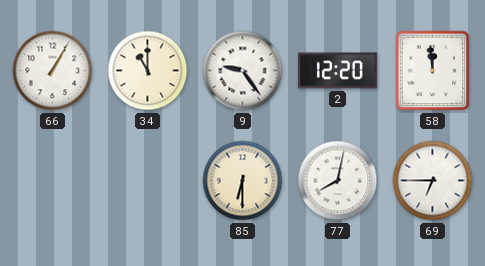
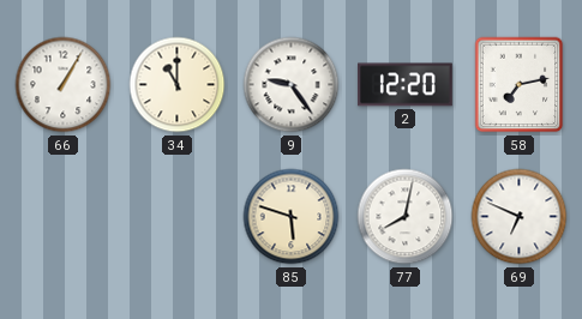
58: 11:59 -> 7:13
85: 6:30 -> 5:48
69: 6:45 -> 6:49
